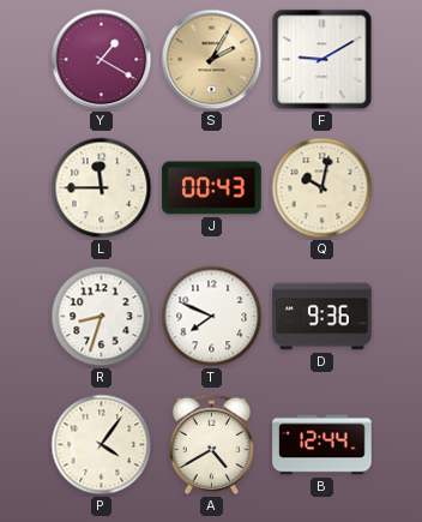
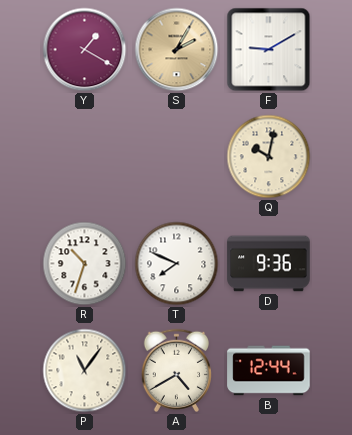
L: 11:45 -> none
J: 00:43 -> none
R: 8:33 -> 10:33
P: 4:06 -> 11:06
